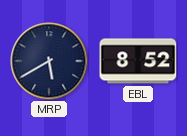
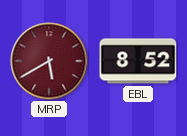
MRP dial: navy -> burgundy
